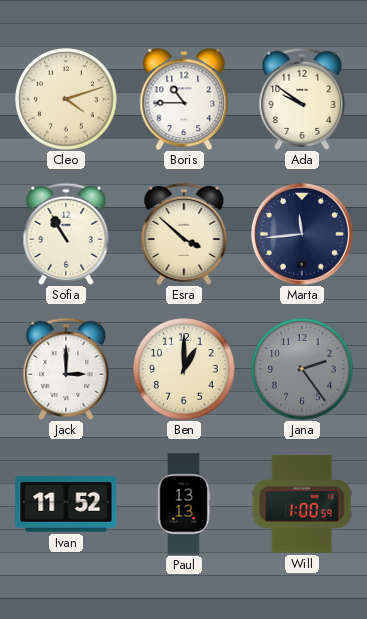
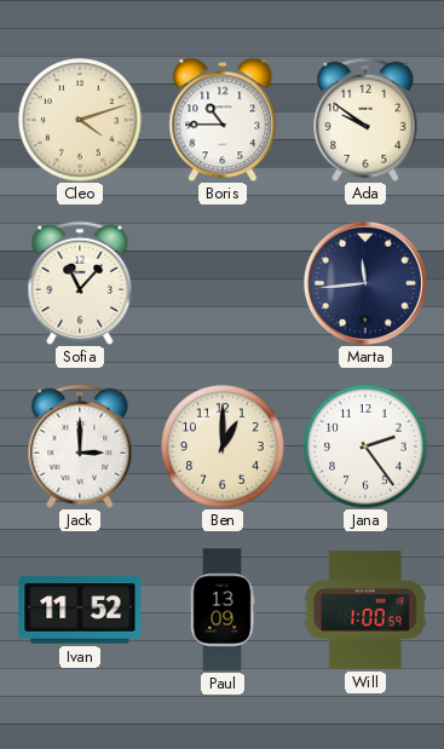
Sofia: 10:55 -> 11:07
Esra: 3:52 -> none
Jana dial: grey -> white
Paul: 13:13 -> 13:09
